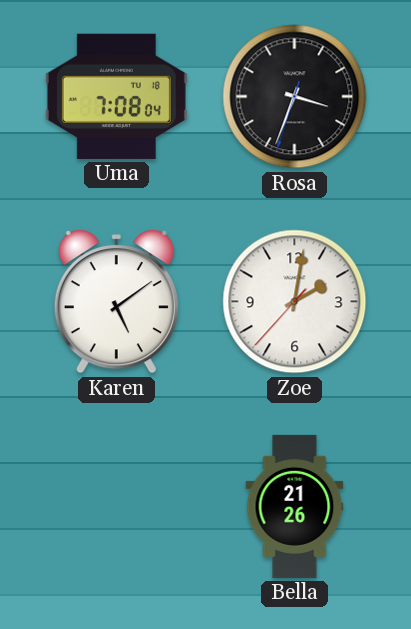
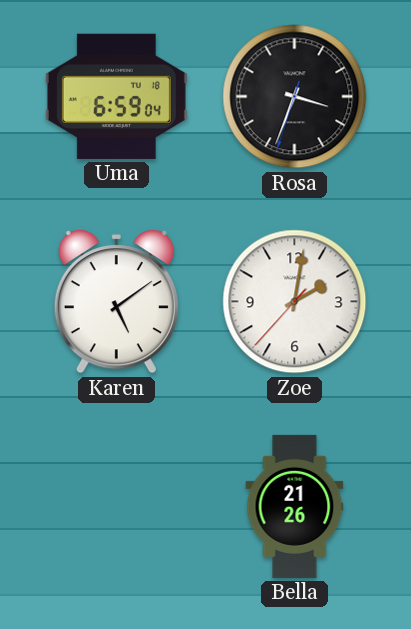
Uma: 7:08 -> 6:59
